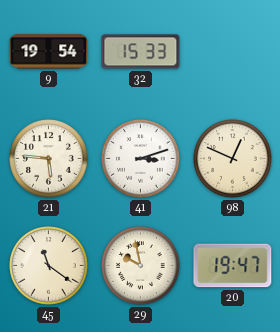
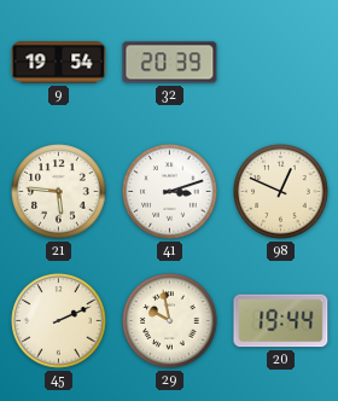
32: 15:33 -> 20:39
45: 11:21 -> 2:11
20: 19:47 -> 19:44
